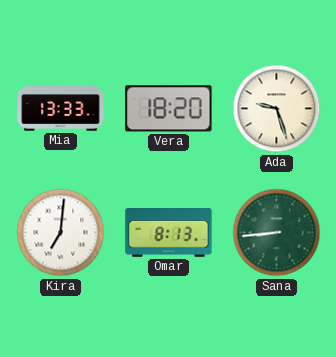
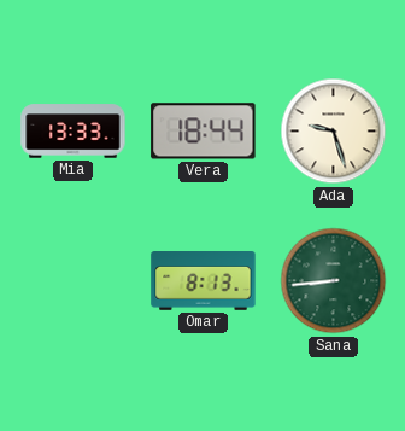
Vera: 18:20 -> 18:44
Kira: 7:01 -> none
